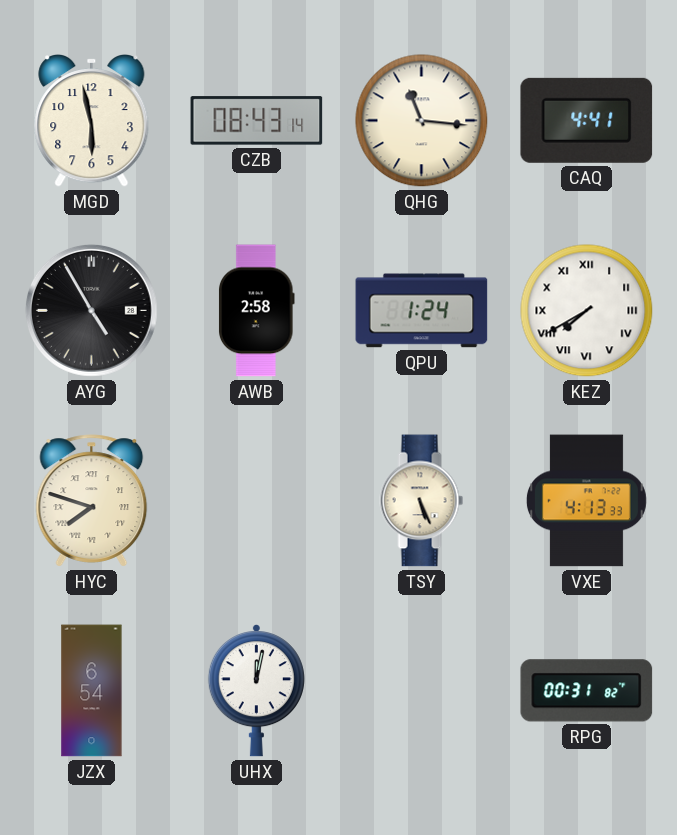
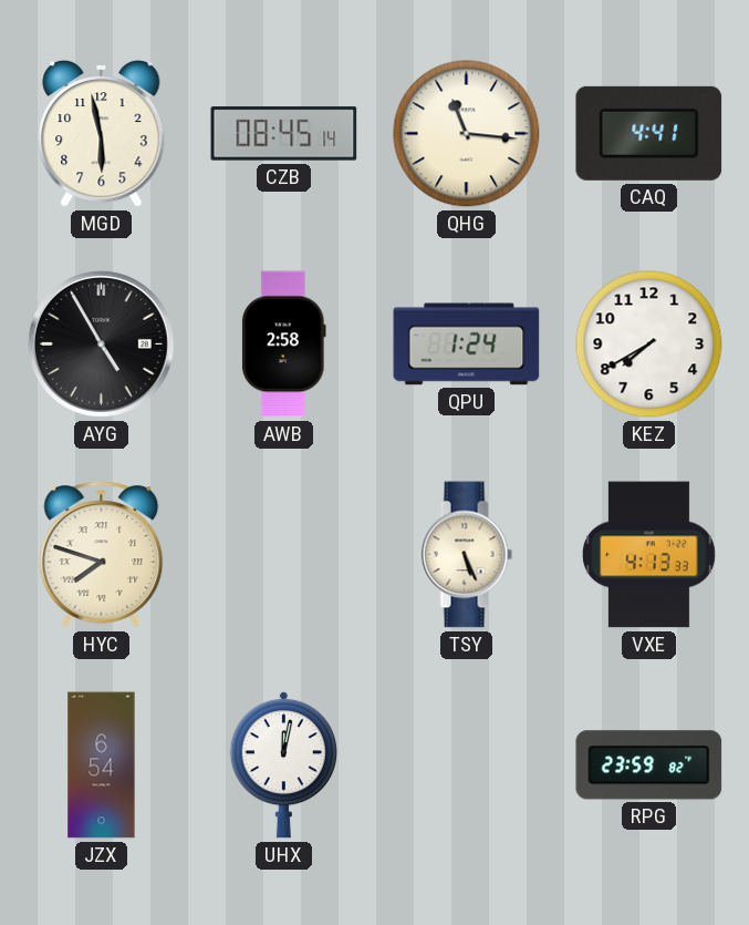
CZB: 08:43 -> 08:45
KEZ numerals: Roman -> Arabic
RPG: 00:31 -> 23:59
